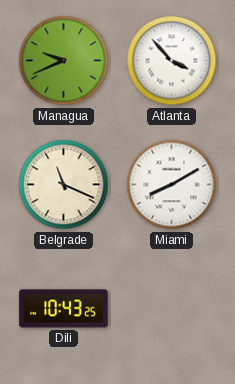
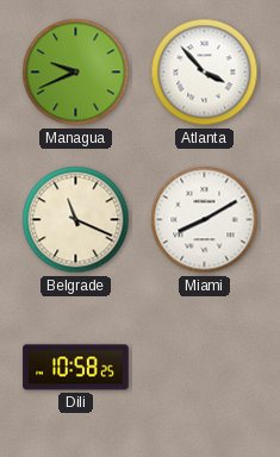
Dili: 10:43 -> 10:58
